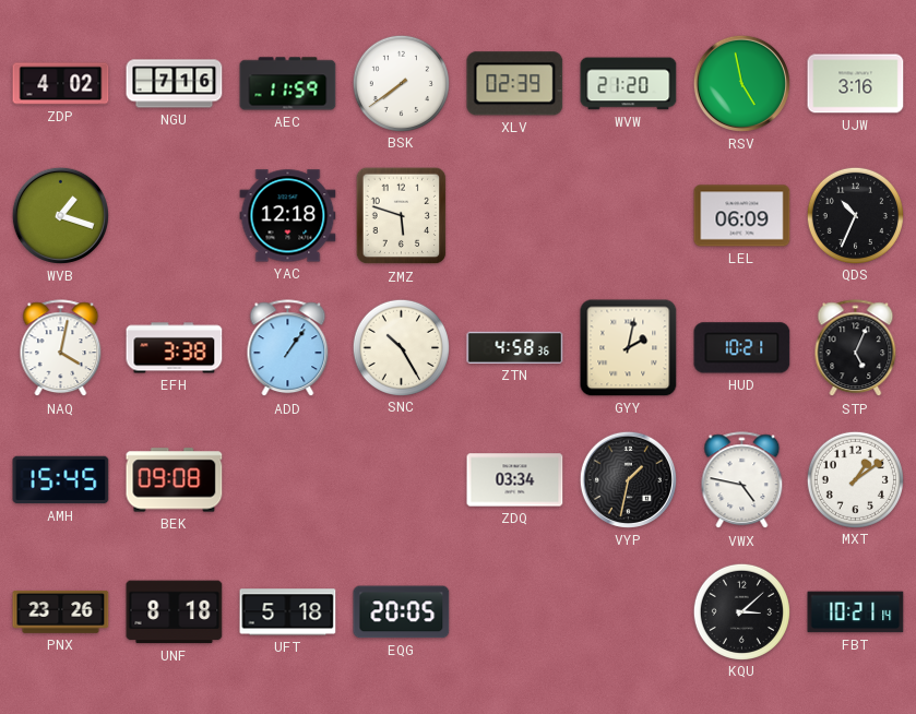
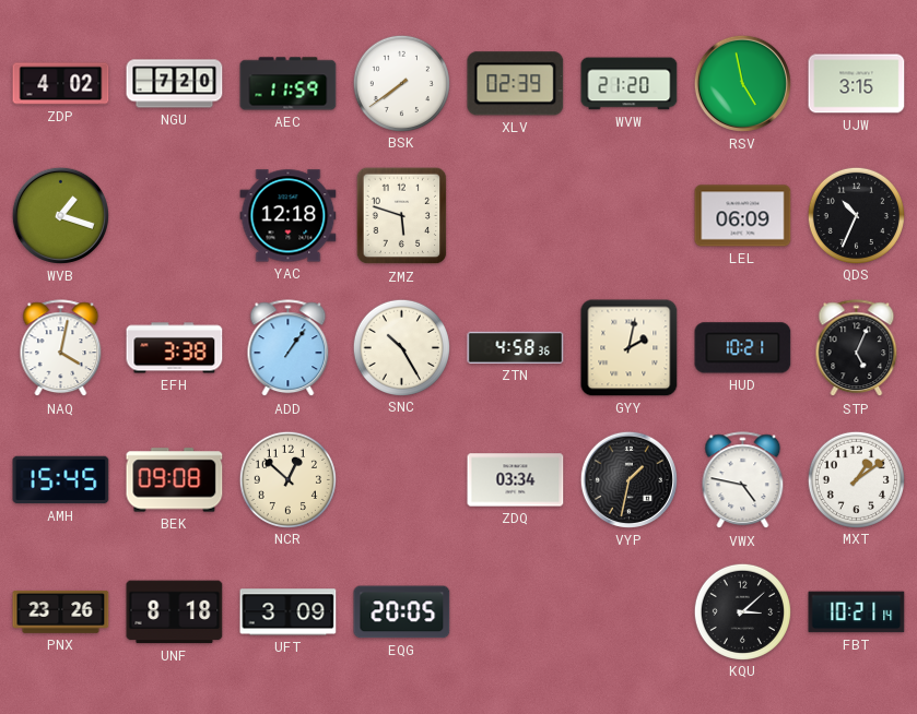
NGU: 7:16 -> 7:20
UJW: 3:16 -> 3:15
NCR: none -> 12:52
UFT: 5:18 -> 3:09
